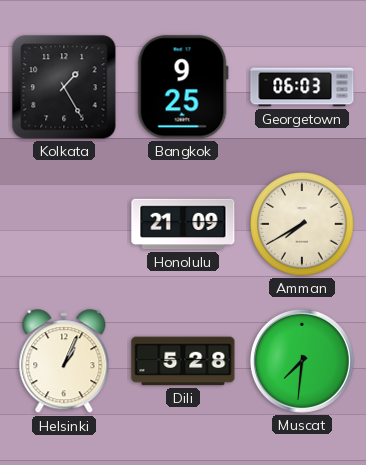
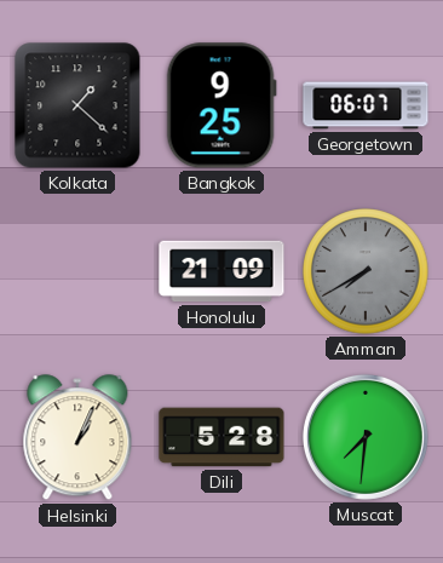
Kolkata: 1:25 -> 1:22
Georgetown: 06:03 -> 06:07
Amman dial: cream -> grey
